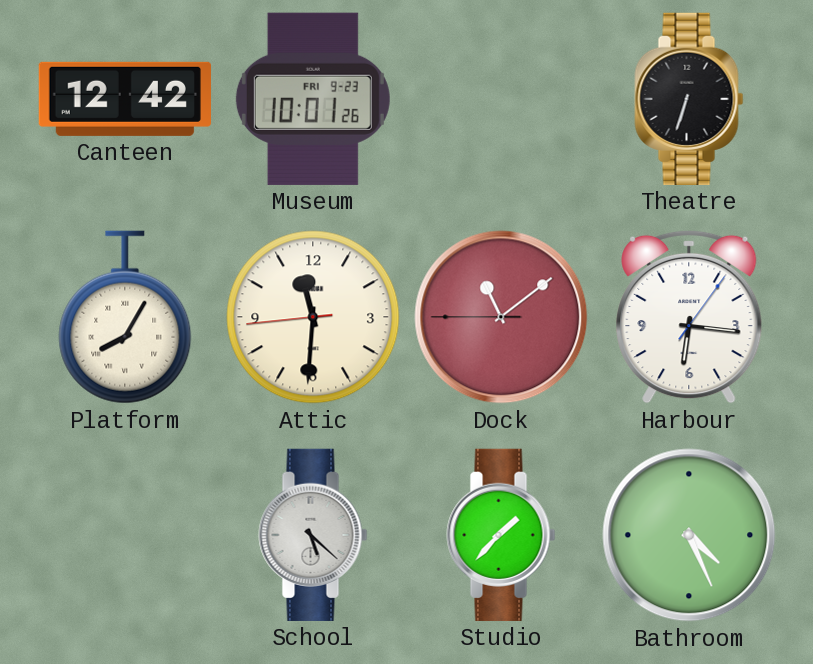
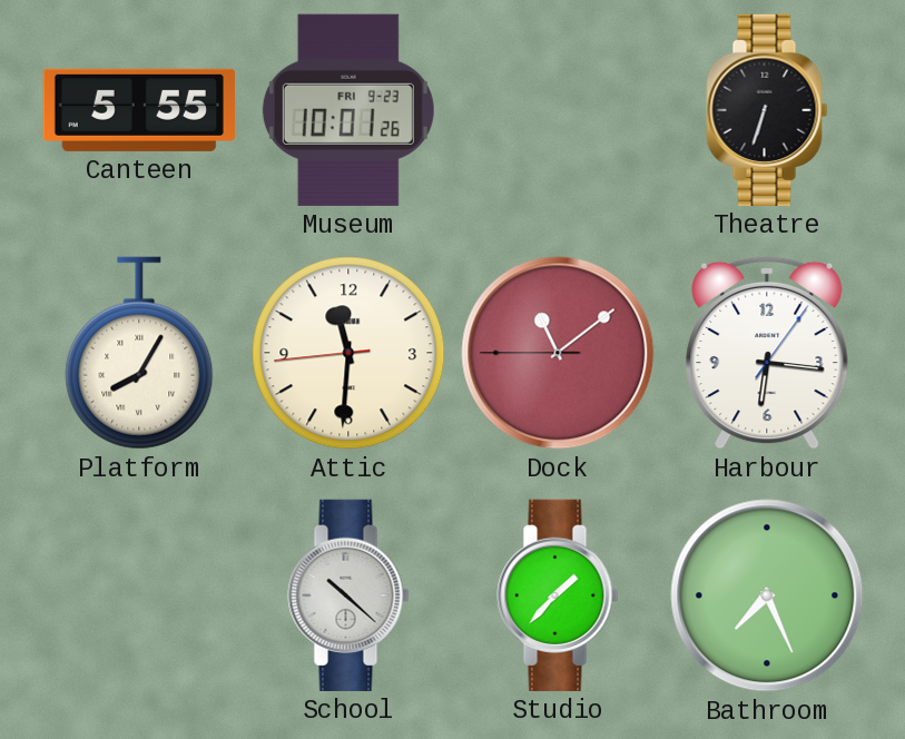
Canteen: 12:42 -> 5:55
School: 5:22 -> 10:22
Bathroom: 4:26 -> 7:26
